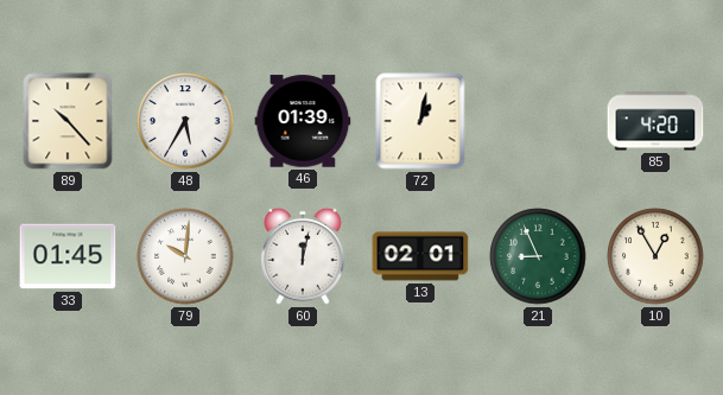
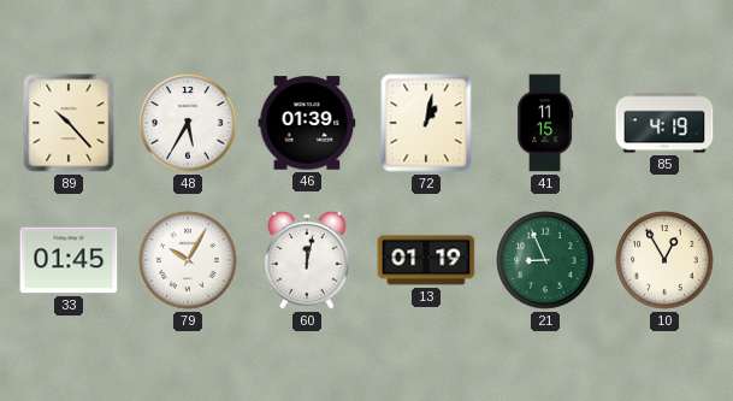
41: none -> 11:15
85: 4:20 -> 4:19
79: 10:01 -> 10:05
13: 02:01 -> 01:19
